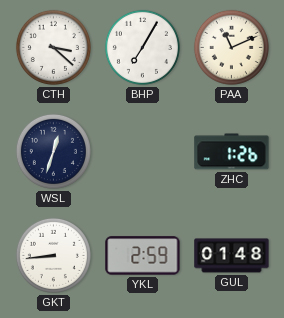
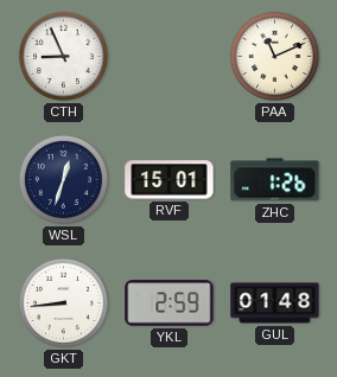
CTH: 3:22 -> 8:56
BHP: 7:05 -> none
RVF: none -> 15:01
